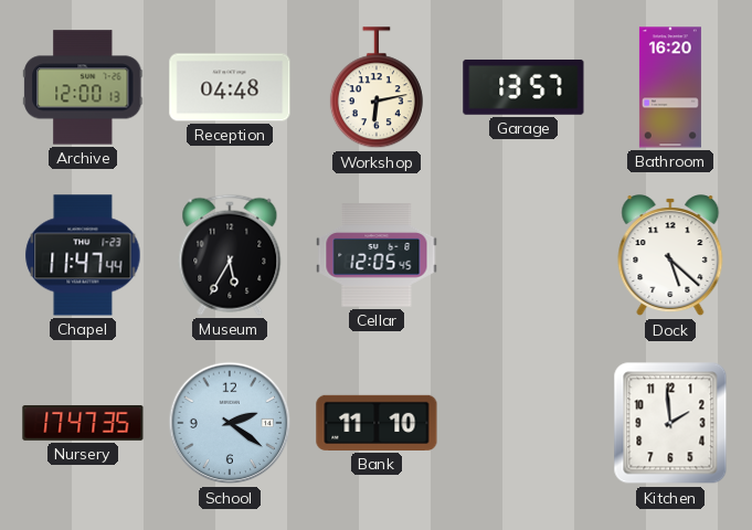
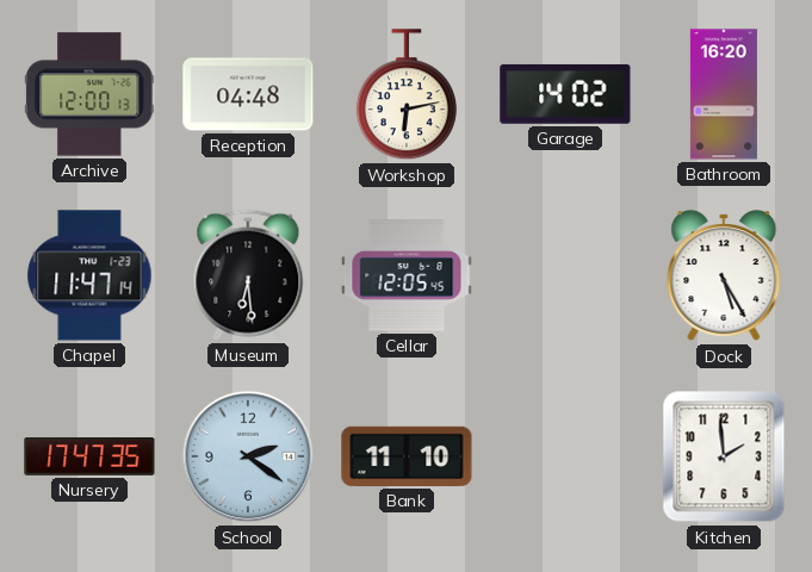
Garage: 13:57 -> 14:02
Chapel: 11:47:44 -> 11:47:14
Museum: 5:35 -> 6:29
Dock: 5:22 -> 5:25
